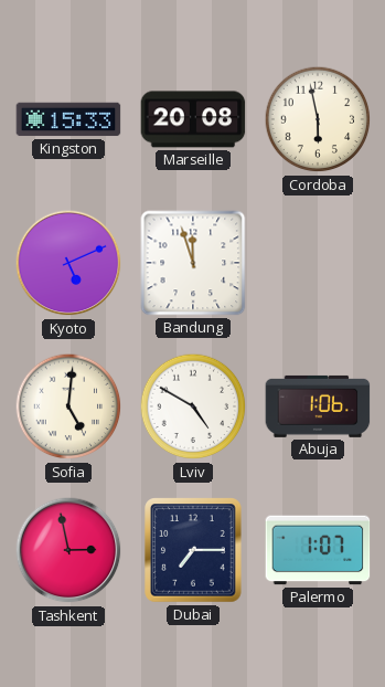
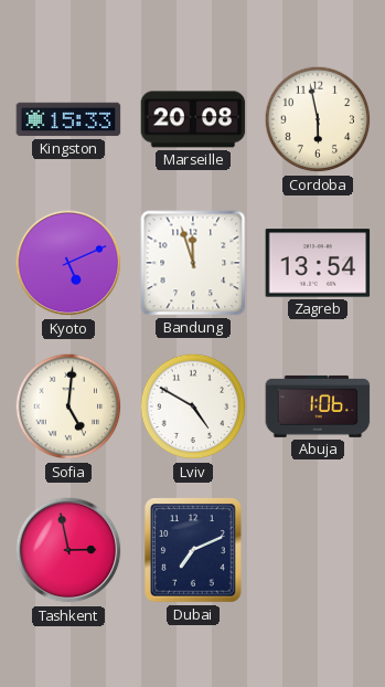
Zagreb: none -> 13:54
Dubai: 7:15 -> 7:11
Palermo: 1:07 -> none
